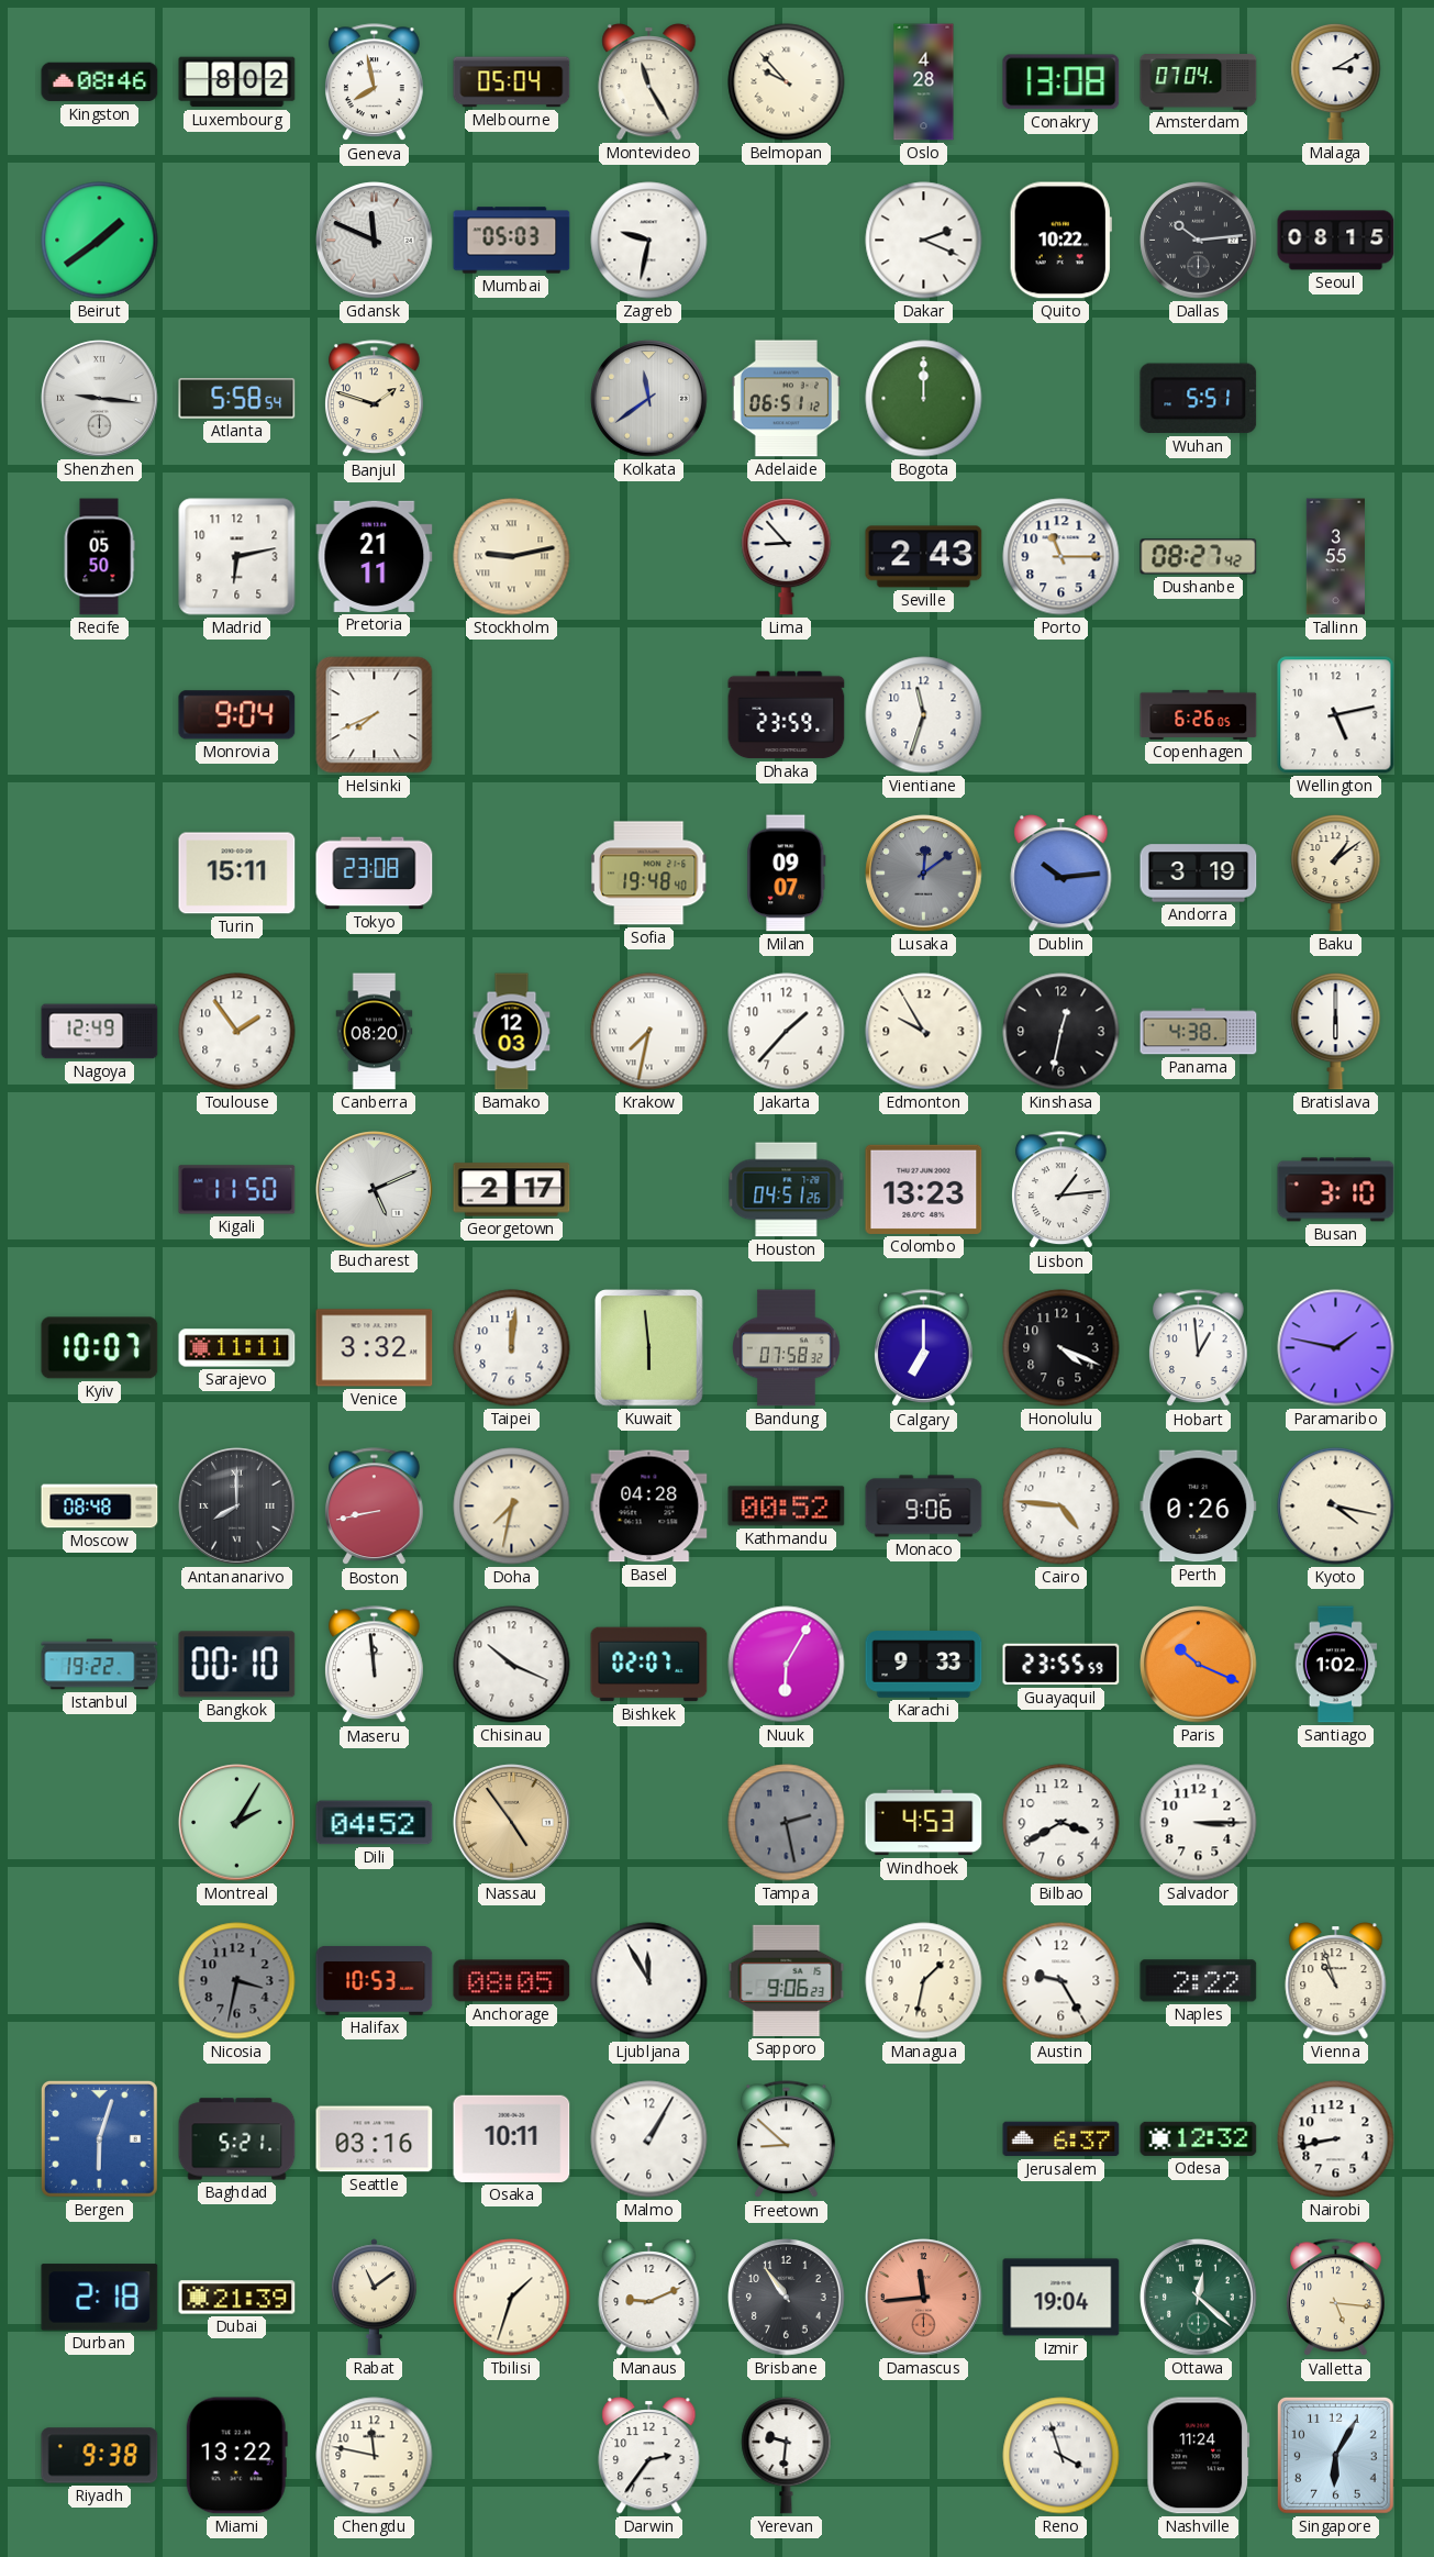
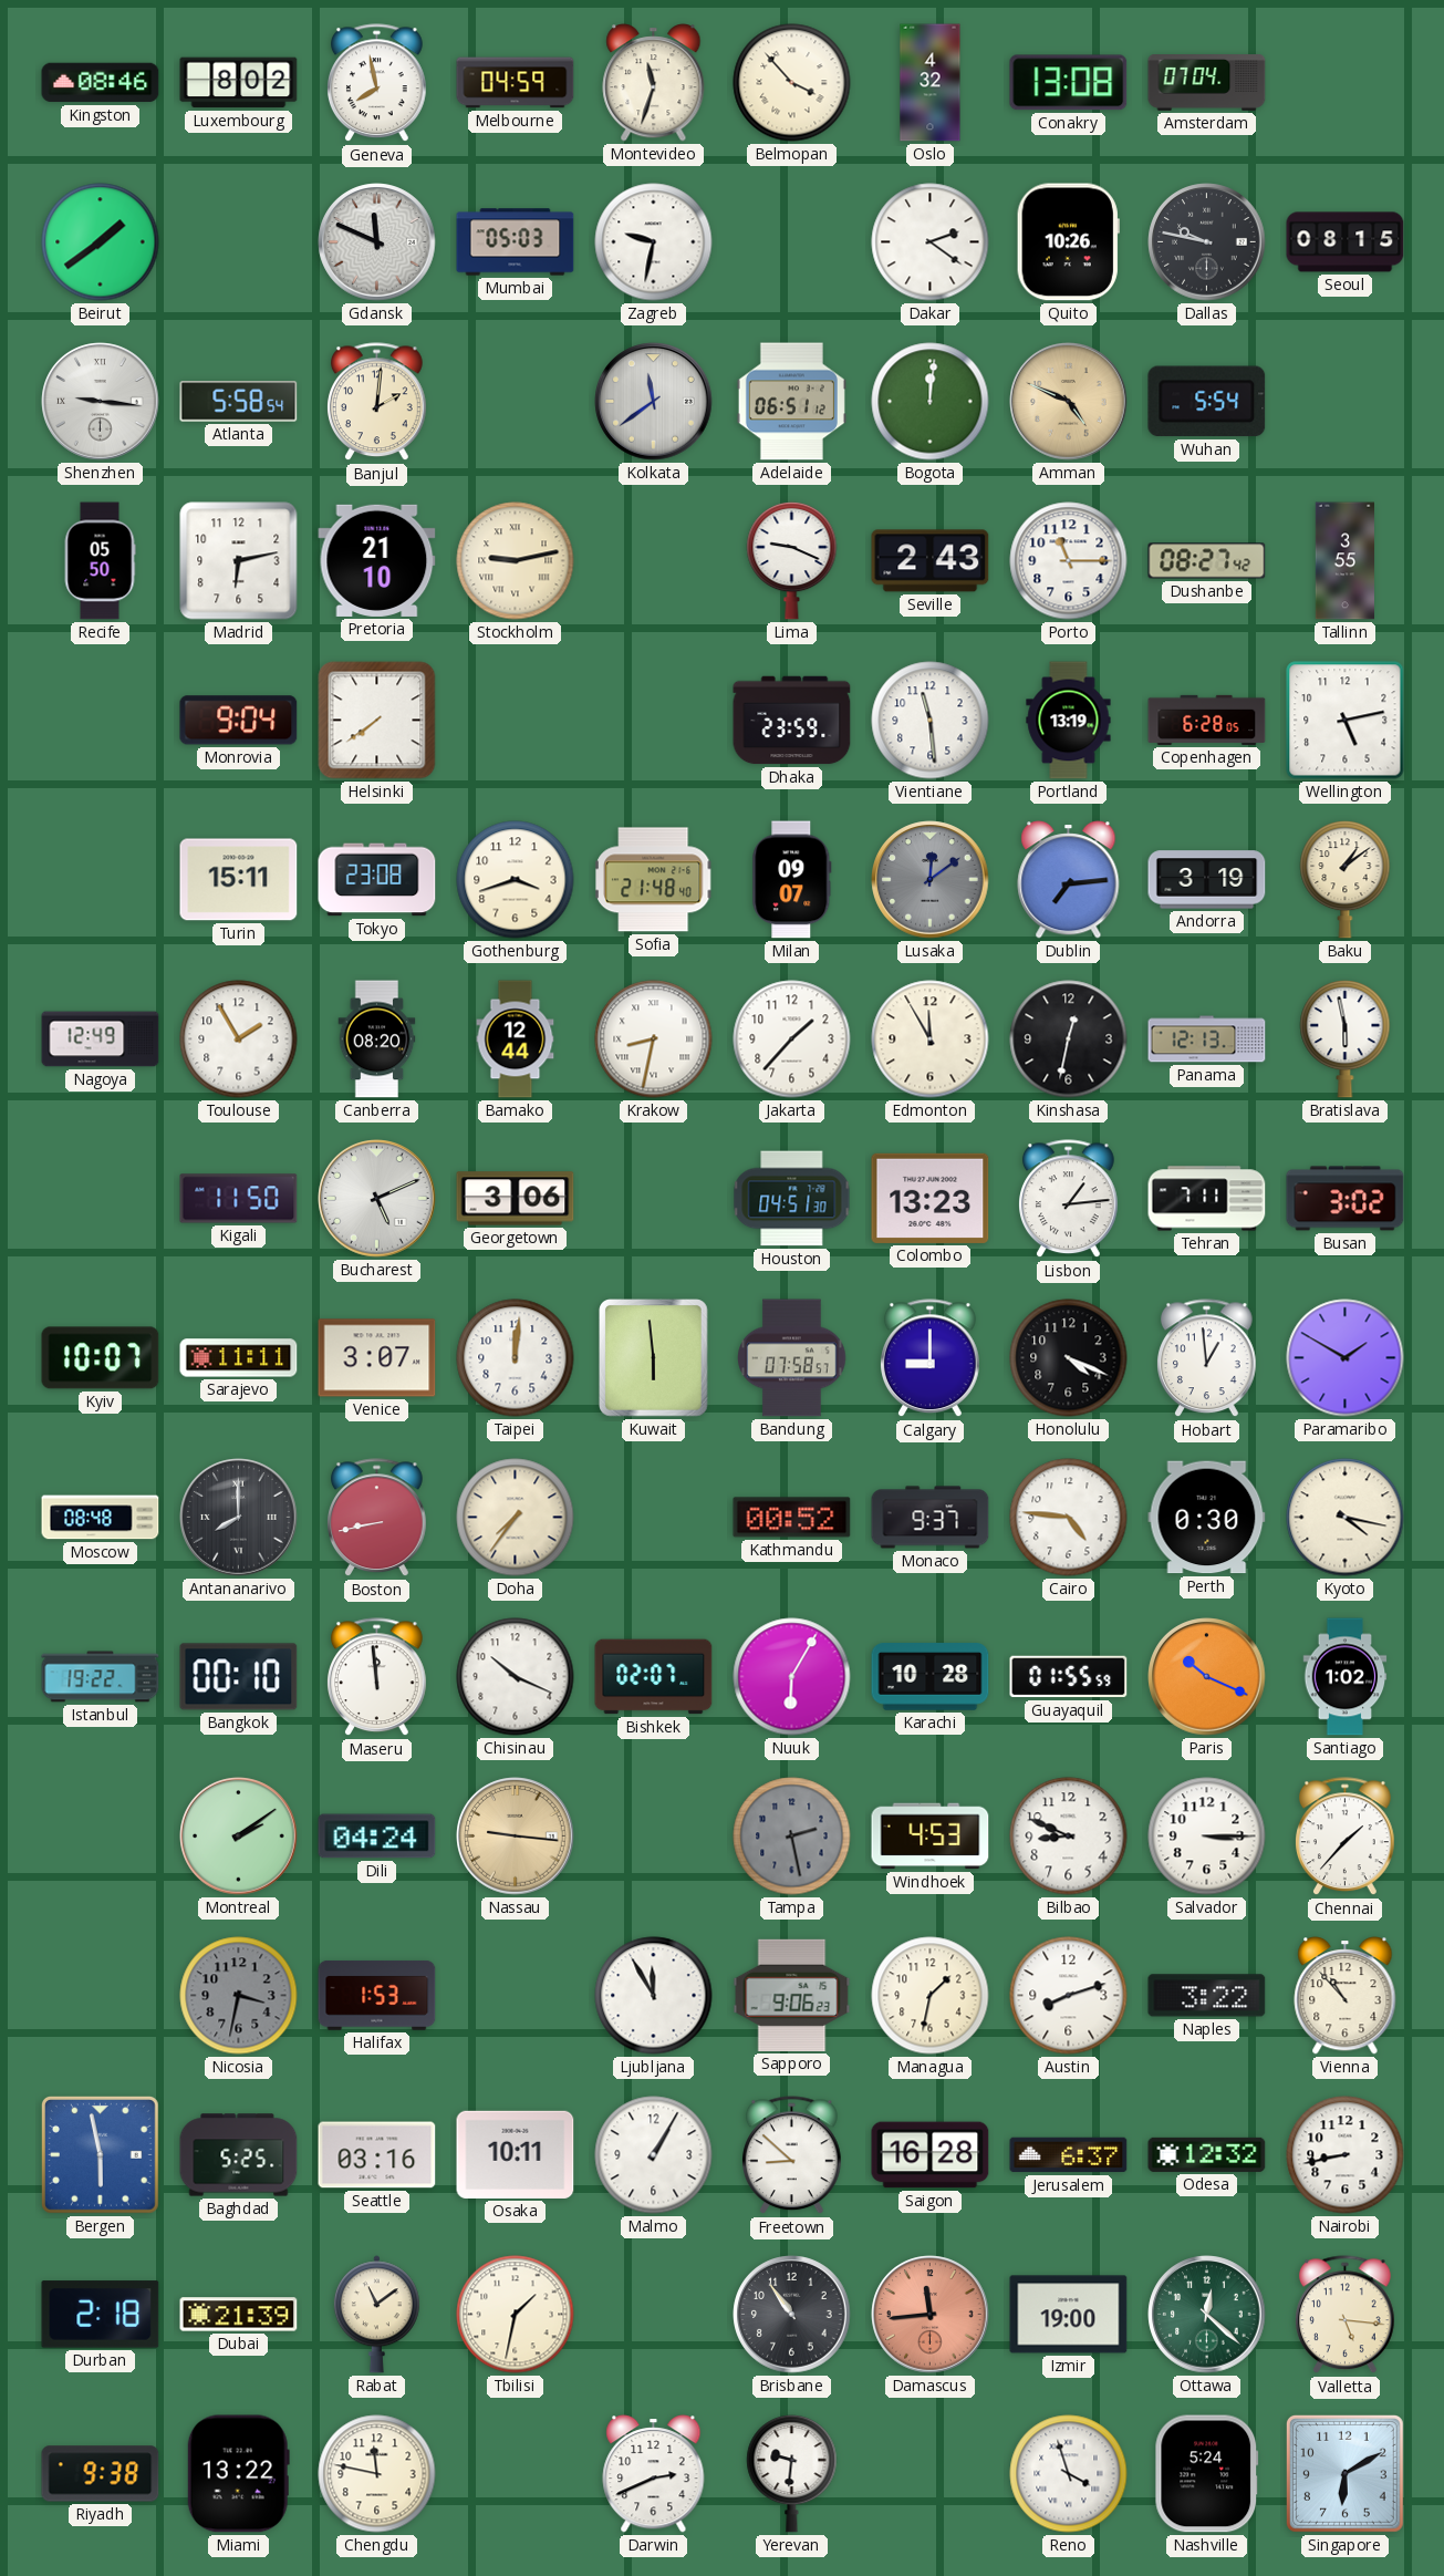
Melbourne: 05:04 -> 04:59
Montevideo: 11:25 -> 11:33
Belmopan: 9:53 -> 3:53
Oslo: 4:28 -> 4:32
Malaga: 3:10 -> none
Dakar: 2:19 -> 2:21
Quito: 10:22 -> 10:26
Dallas: 10:14 -> 9:47
Banjul: 1:48 -> 2:01
Bogota: 12:00 -> 12:01
Amman: none -> 4:49
Wuhan: 5:51 -> 5:54
Pretoria: 21:11 -> 21:10
Lima: 8:53 -> 9:19
Helsinki: 7:41 -> 7:39
Vientiane: 11:33 -> 11:29
Portland: none -> 13:19
Copenhagen: 6:26 -> 6:28
Gothenburg: none -> 3:42
Sofia: 19:48 -> 21:48
Dublin: 10:14 -> 7:14
Toulouse: 1:54 -> 1:55
Bamako: 12:03 -> 12:44
Krakow: 7:32 -> 8:32
Edmonton: 9:55 -> 11:55
Panama: 4:38 -> 12:13
Bratislava: 6:00 -> 5:58
Georgetown: 2:17 -> 3:06
Houston: 04:51:26 -> 04:51:30
Tehran: none -> 7:11
Busan: 3:10 -> 3:02
Venice: 3:32 -> 3:07
Bandung: 07:58:32 -> 07:58:57
Calgary: 7:00 -> 9:00
Paramaribo: 1:47 -> 1:50
Doha: 7:32 -> 7:36
Basel: 04:28 -> none
Monaco: 9:06 -> 9:37
Perth: 0:26 -> 0:30
Karachi: 9:33 -> 10:28
Guayaquil: 23:55 -> 01:55
Montreal: 2:05 -> 2:09
Dili: 04:52 -> 04:24
Nassau: 4:54 -> 9:16
Bilbao: 3:40 -> 8:49
Chennai: none -> 1:37
Halifax: 10:53 -> 1:53
Anchorage: 08:05 -> none
Austin: 9:25 -> 8:12
Naples: 2:22 -> 3:22
Vienna: 10:57 -> 10:53
Bergen: 6:03 -> 5:58
Baghdad: 5:21 -> 5:25
Saigon: none -> 16:28
Tbilisi: 1:33 -> 1:32
Manaus: 9:11 -> none
Izmir: 19:04 -> 19:00
Darwin: 2:36 -> 2:41
Nashville: 11:24 -> 5:24
Singapore: 6:05 -> 6:10
